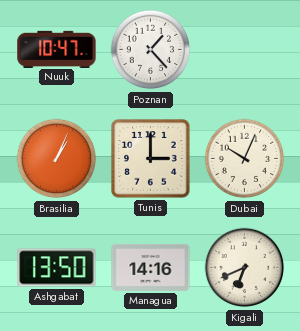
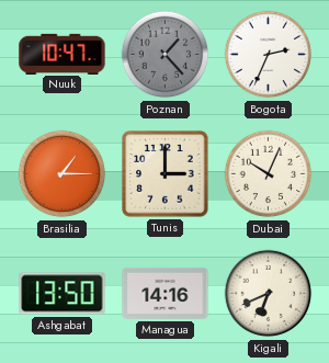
Poznan dial: white -> grey
Bogota: none -> 2:34
Brasilia: 1:04 -> 1:15
